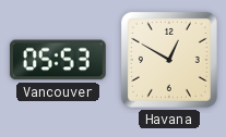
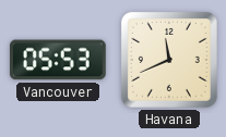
Havana: 12:50 -> 11:41
